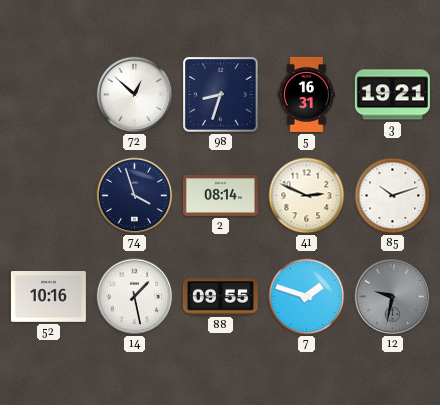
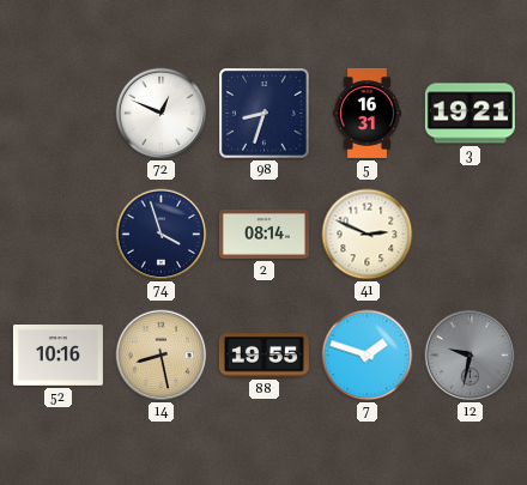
72: 12:52 -> 12:49
85: 10:12 -> none
14: 1:28 -> 8:28
14 dial: white -> champagne
88: 09:55 -> 19:55
